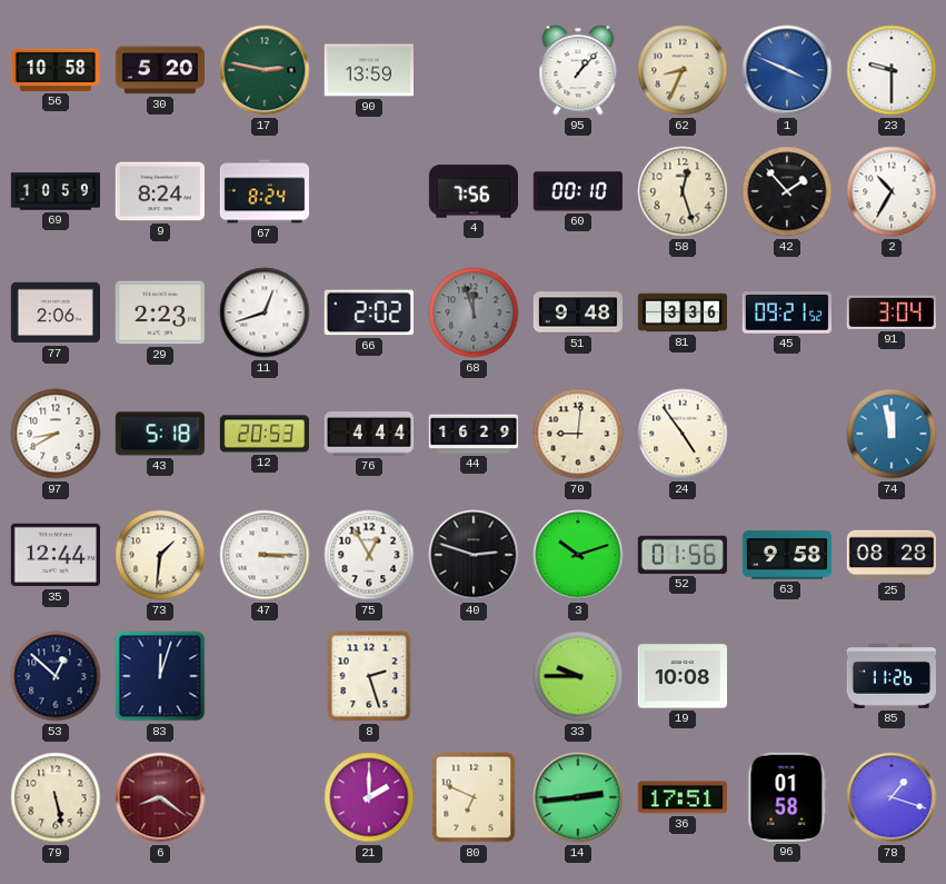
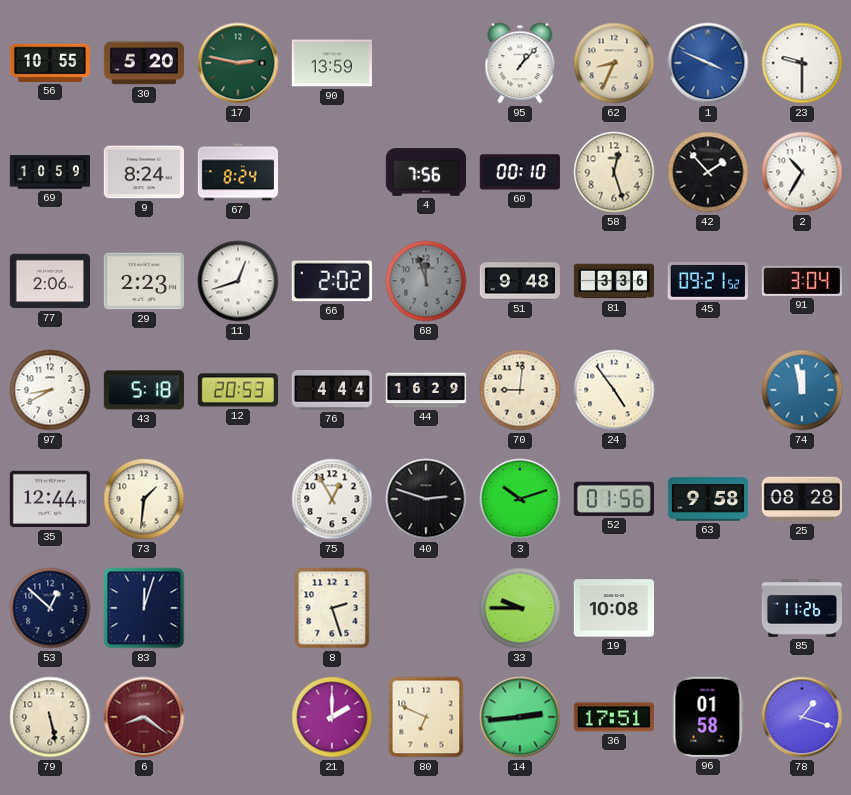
56: 10:58 -> 10:55
47: 3:15 -> none
